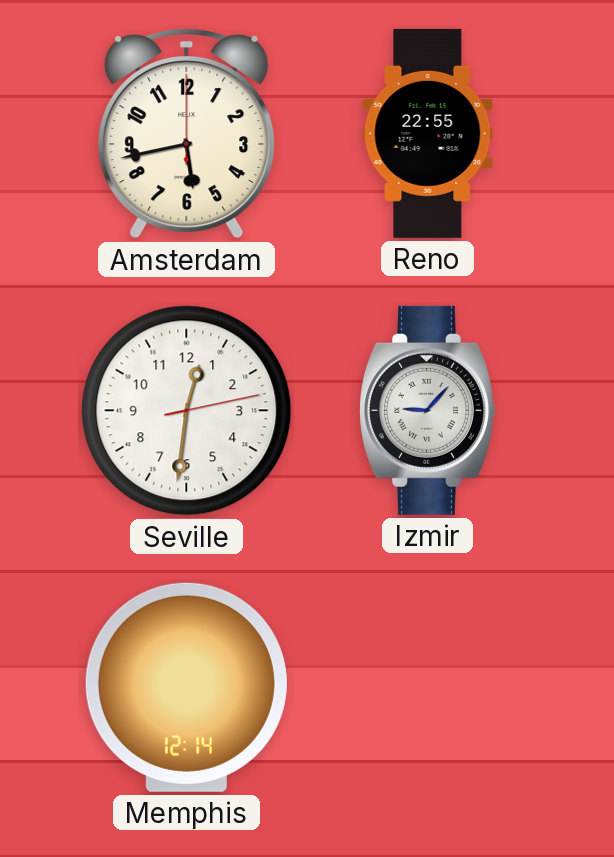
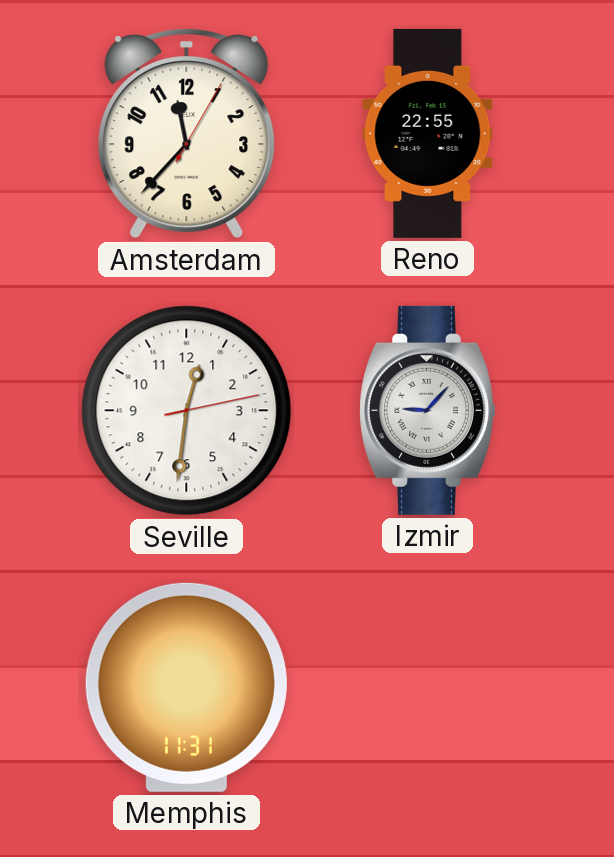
Amsterdam: 5:43 -> 11:37
Memphis: 12:14 -> 11:31
